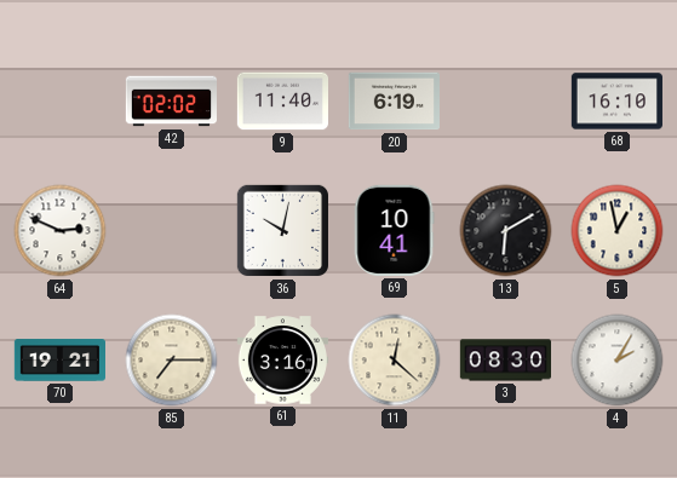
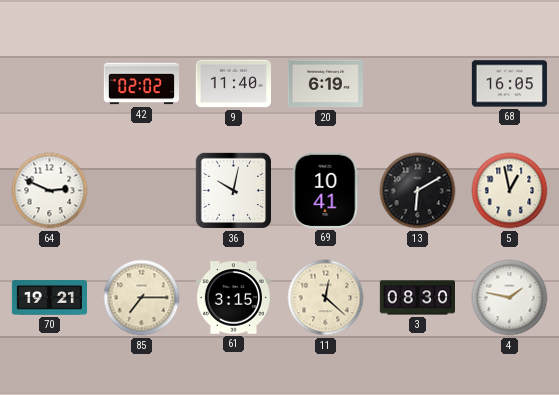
68: 16:10 -> 16:05
61: 3:16 -> 3:15
4: 2:05 -> 1:47
